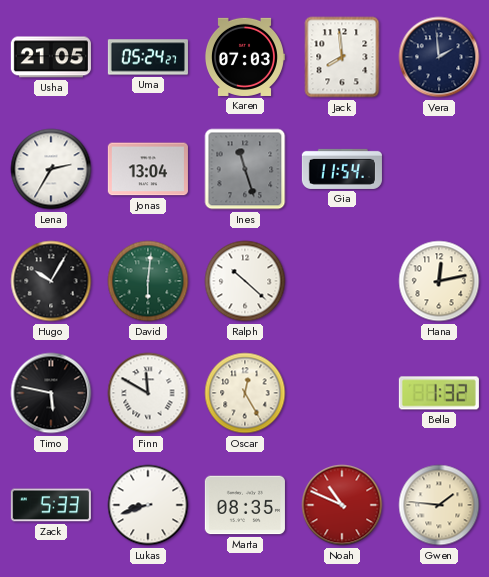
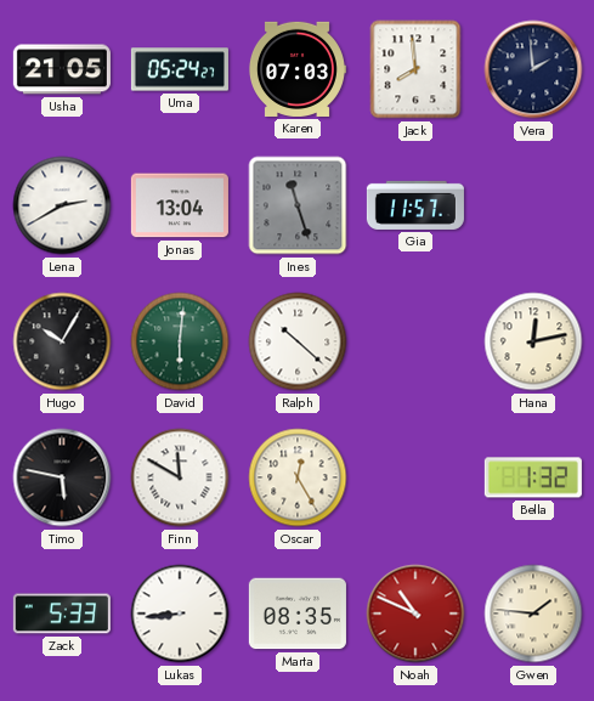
Lena: 2:35 -> 2:40
Gia: 11:54 -> 11:57
Lukas: 8:42 -> 8:44
